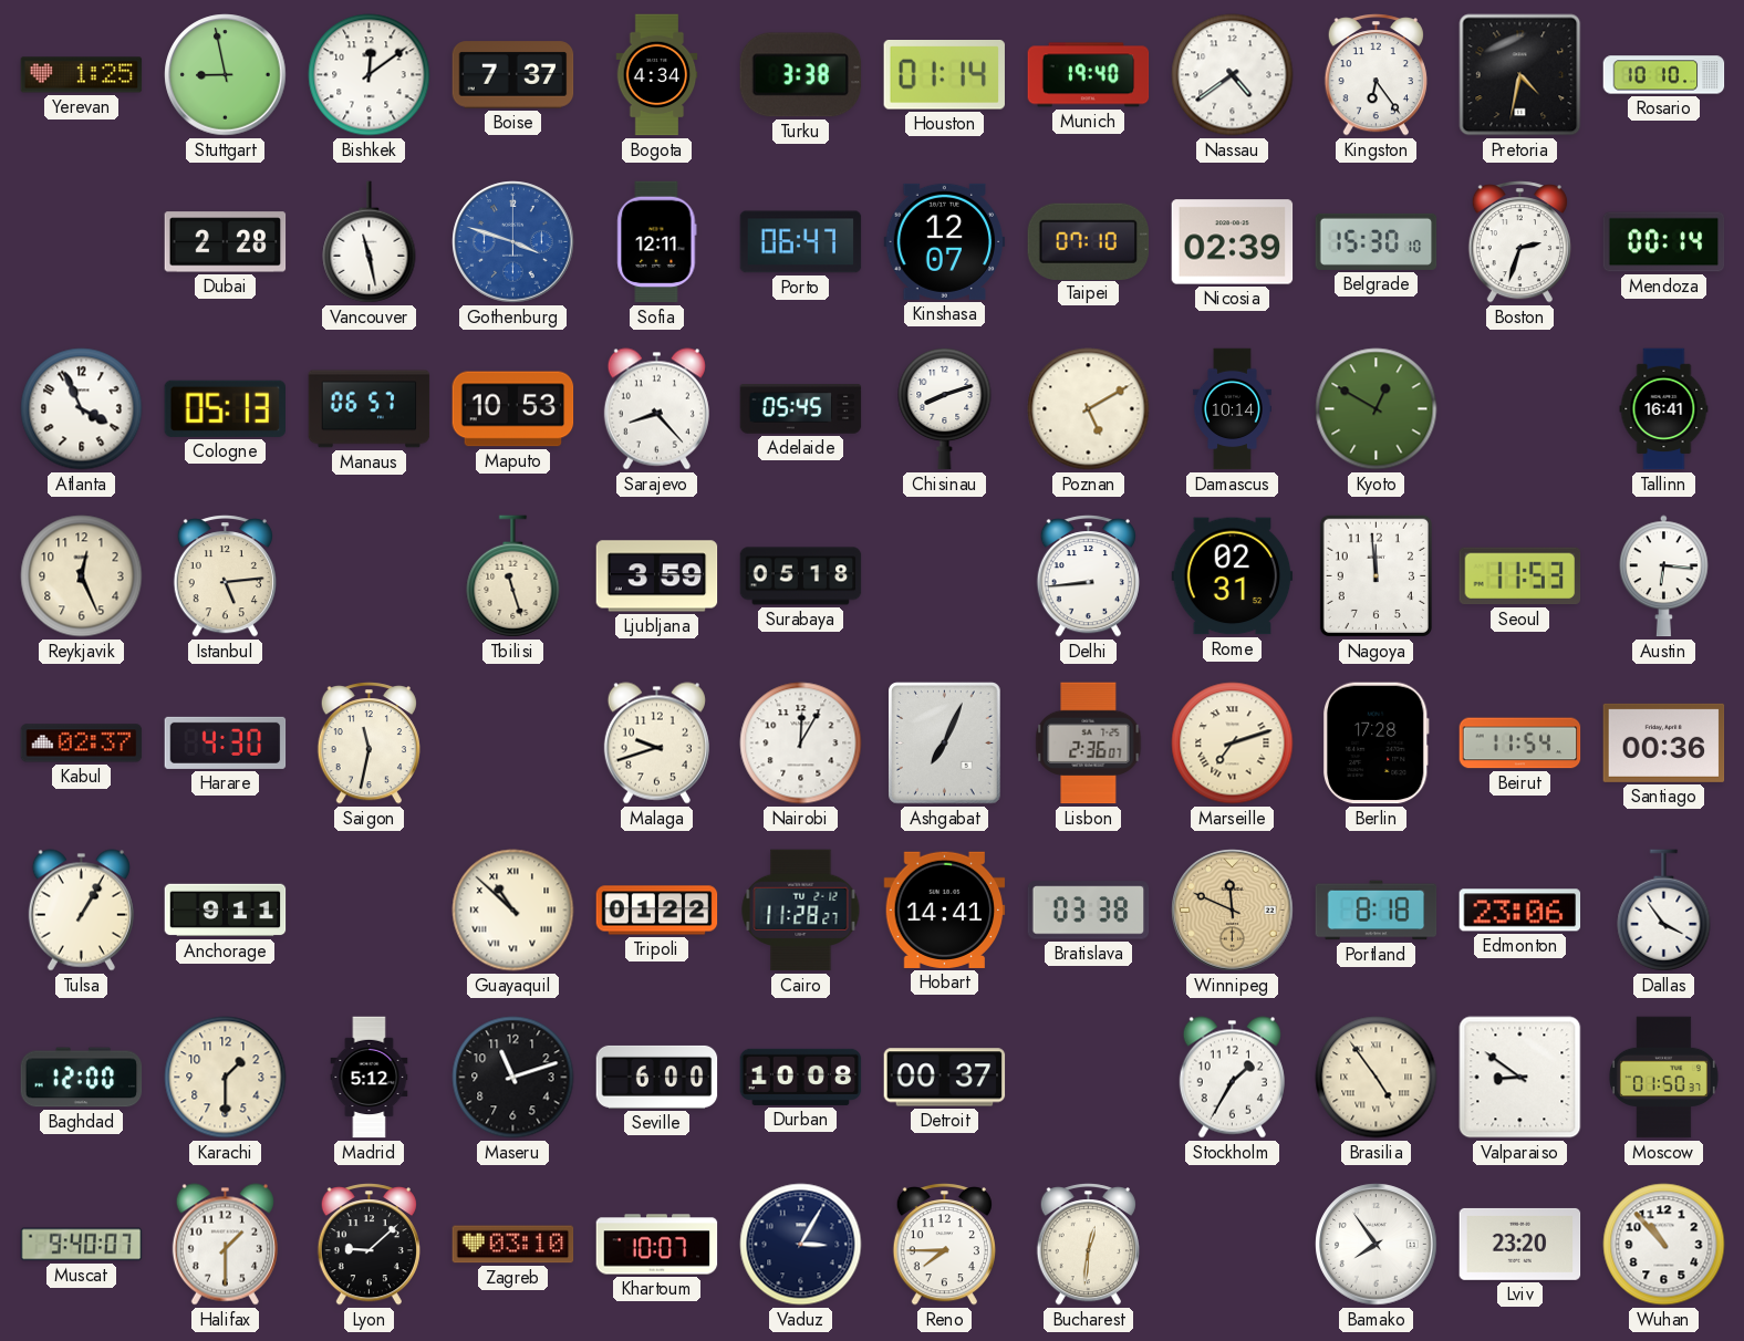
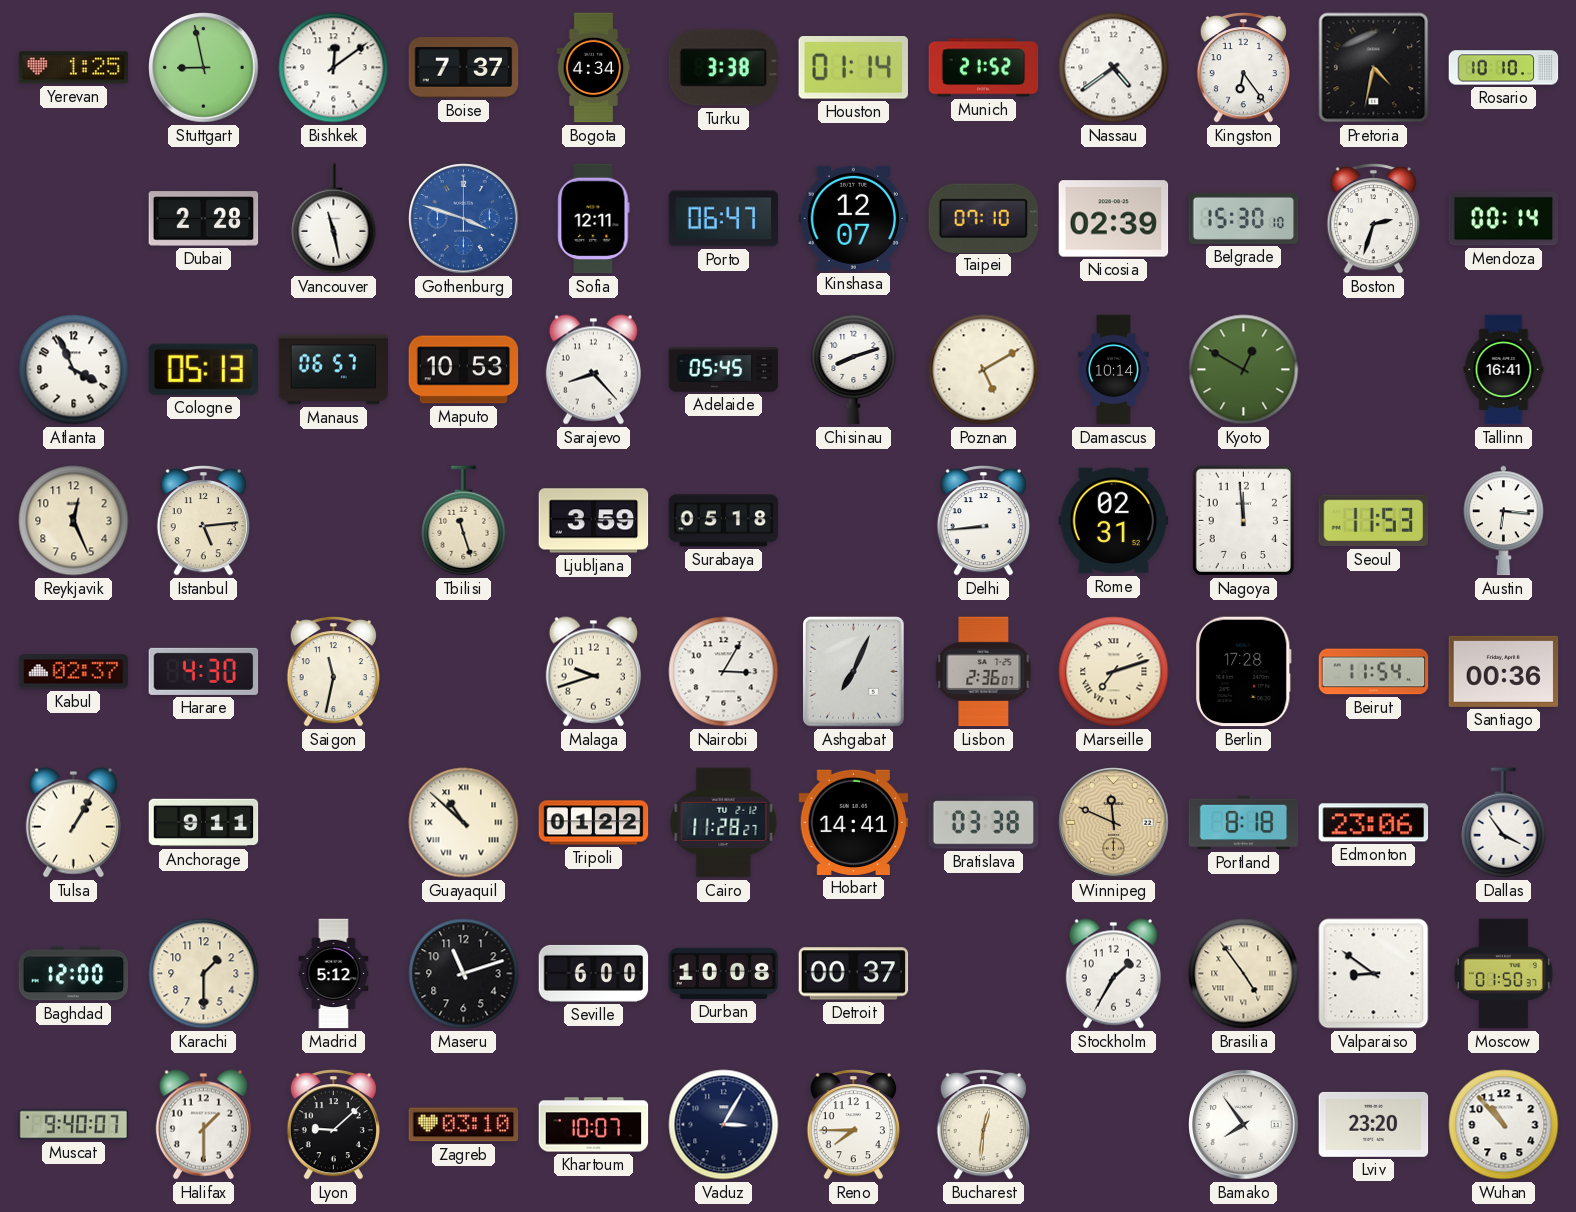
Munich: 19:40 -> 21:52
Nairobi: 12:05 -> 3:05
